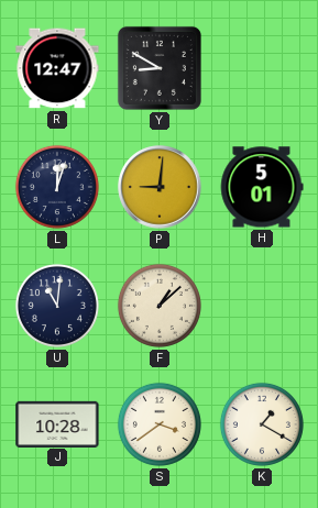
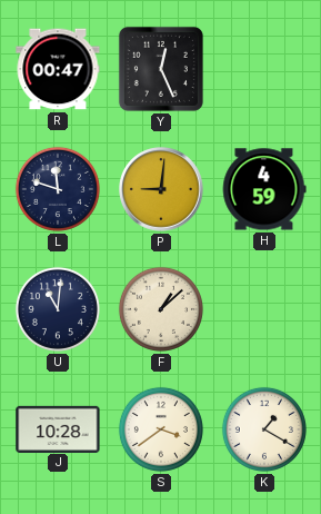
R: 12:47 -> 00:47
Y: 8:50 -> 12:26
L: 12:03 -> 11:48
H: 5:01 -> 4:59
